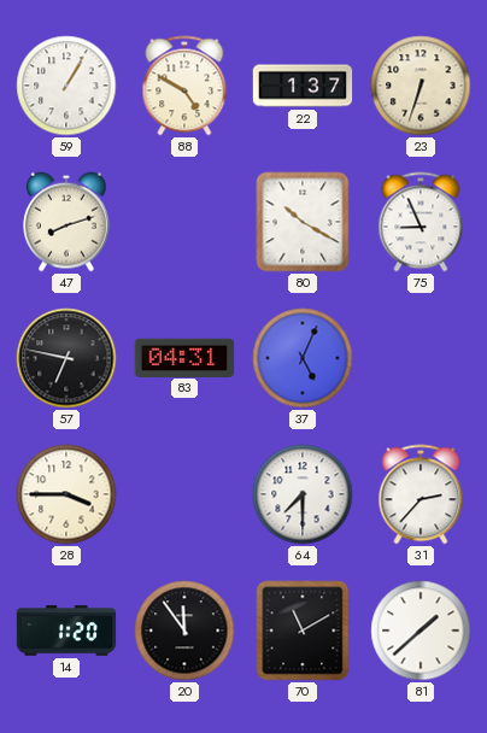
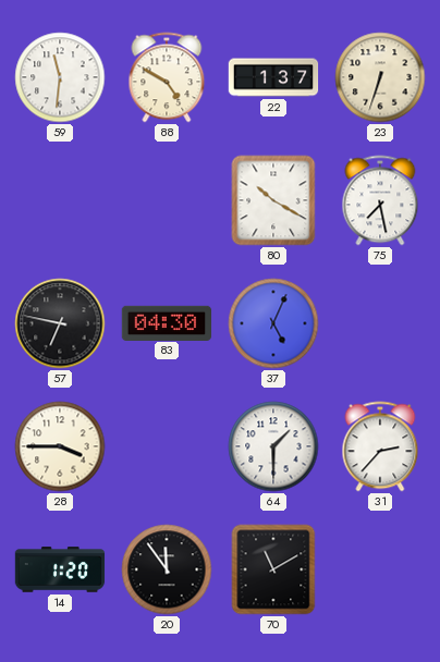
59: 1:05 -> 11:31
47: 8:12 -> none
75: 8:56 -> 7:28
83: 04:31 -> 04:30
64: 7:30 -> 1:30
81: 1:38 -> none
